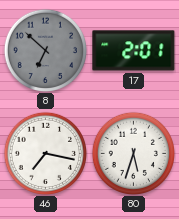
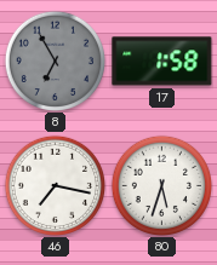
8: 6:52 -> 6:55
17: 2:01 -> 1:58
